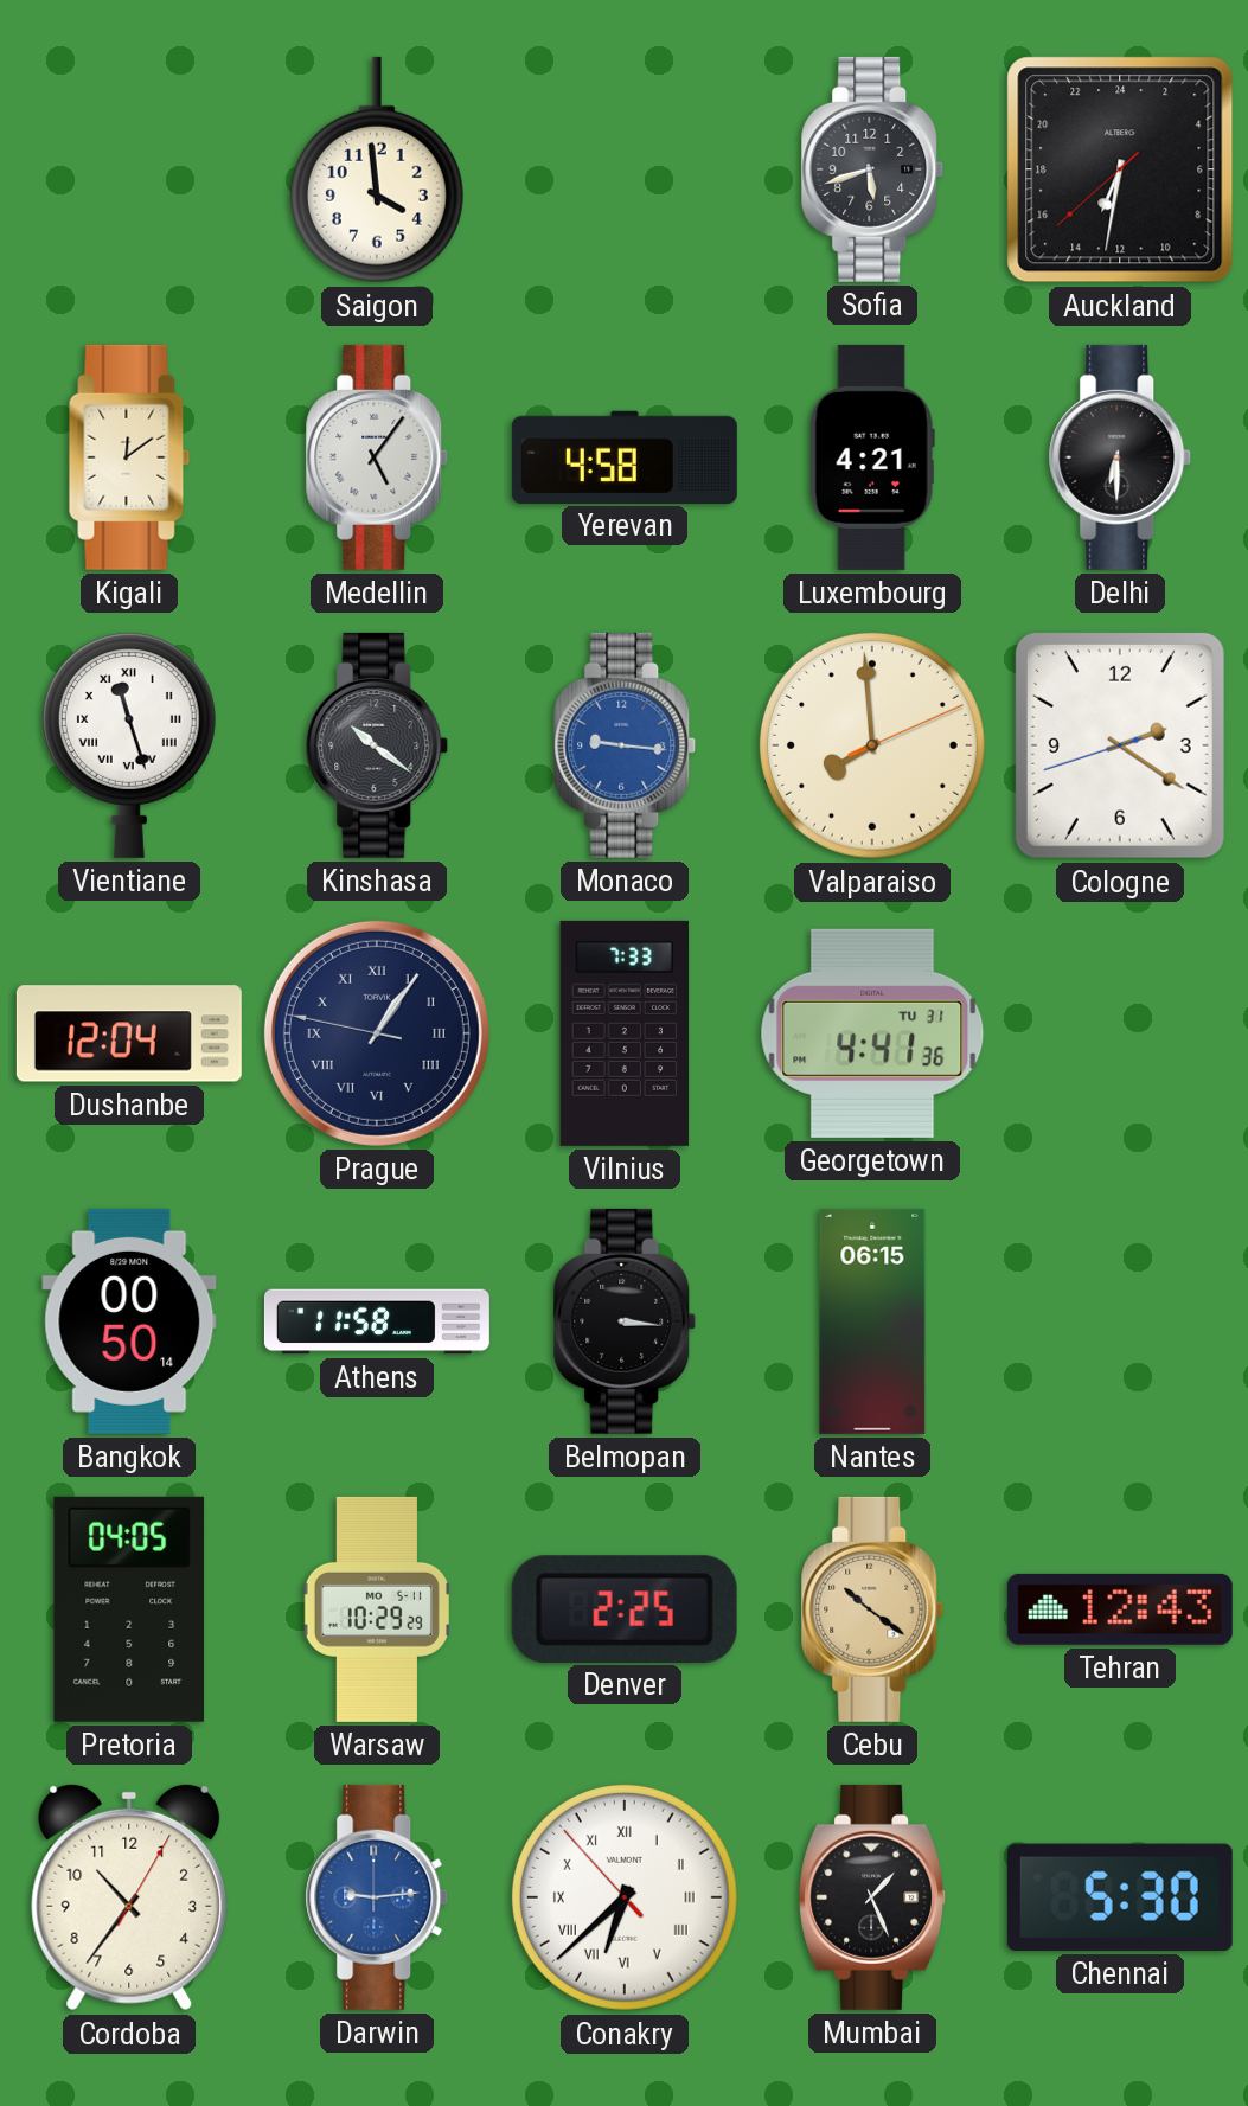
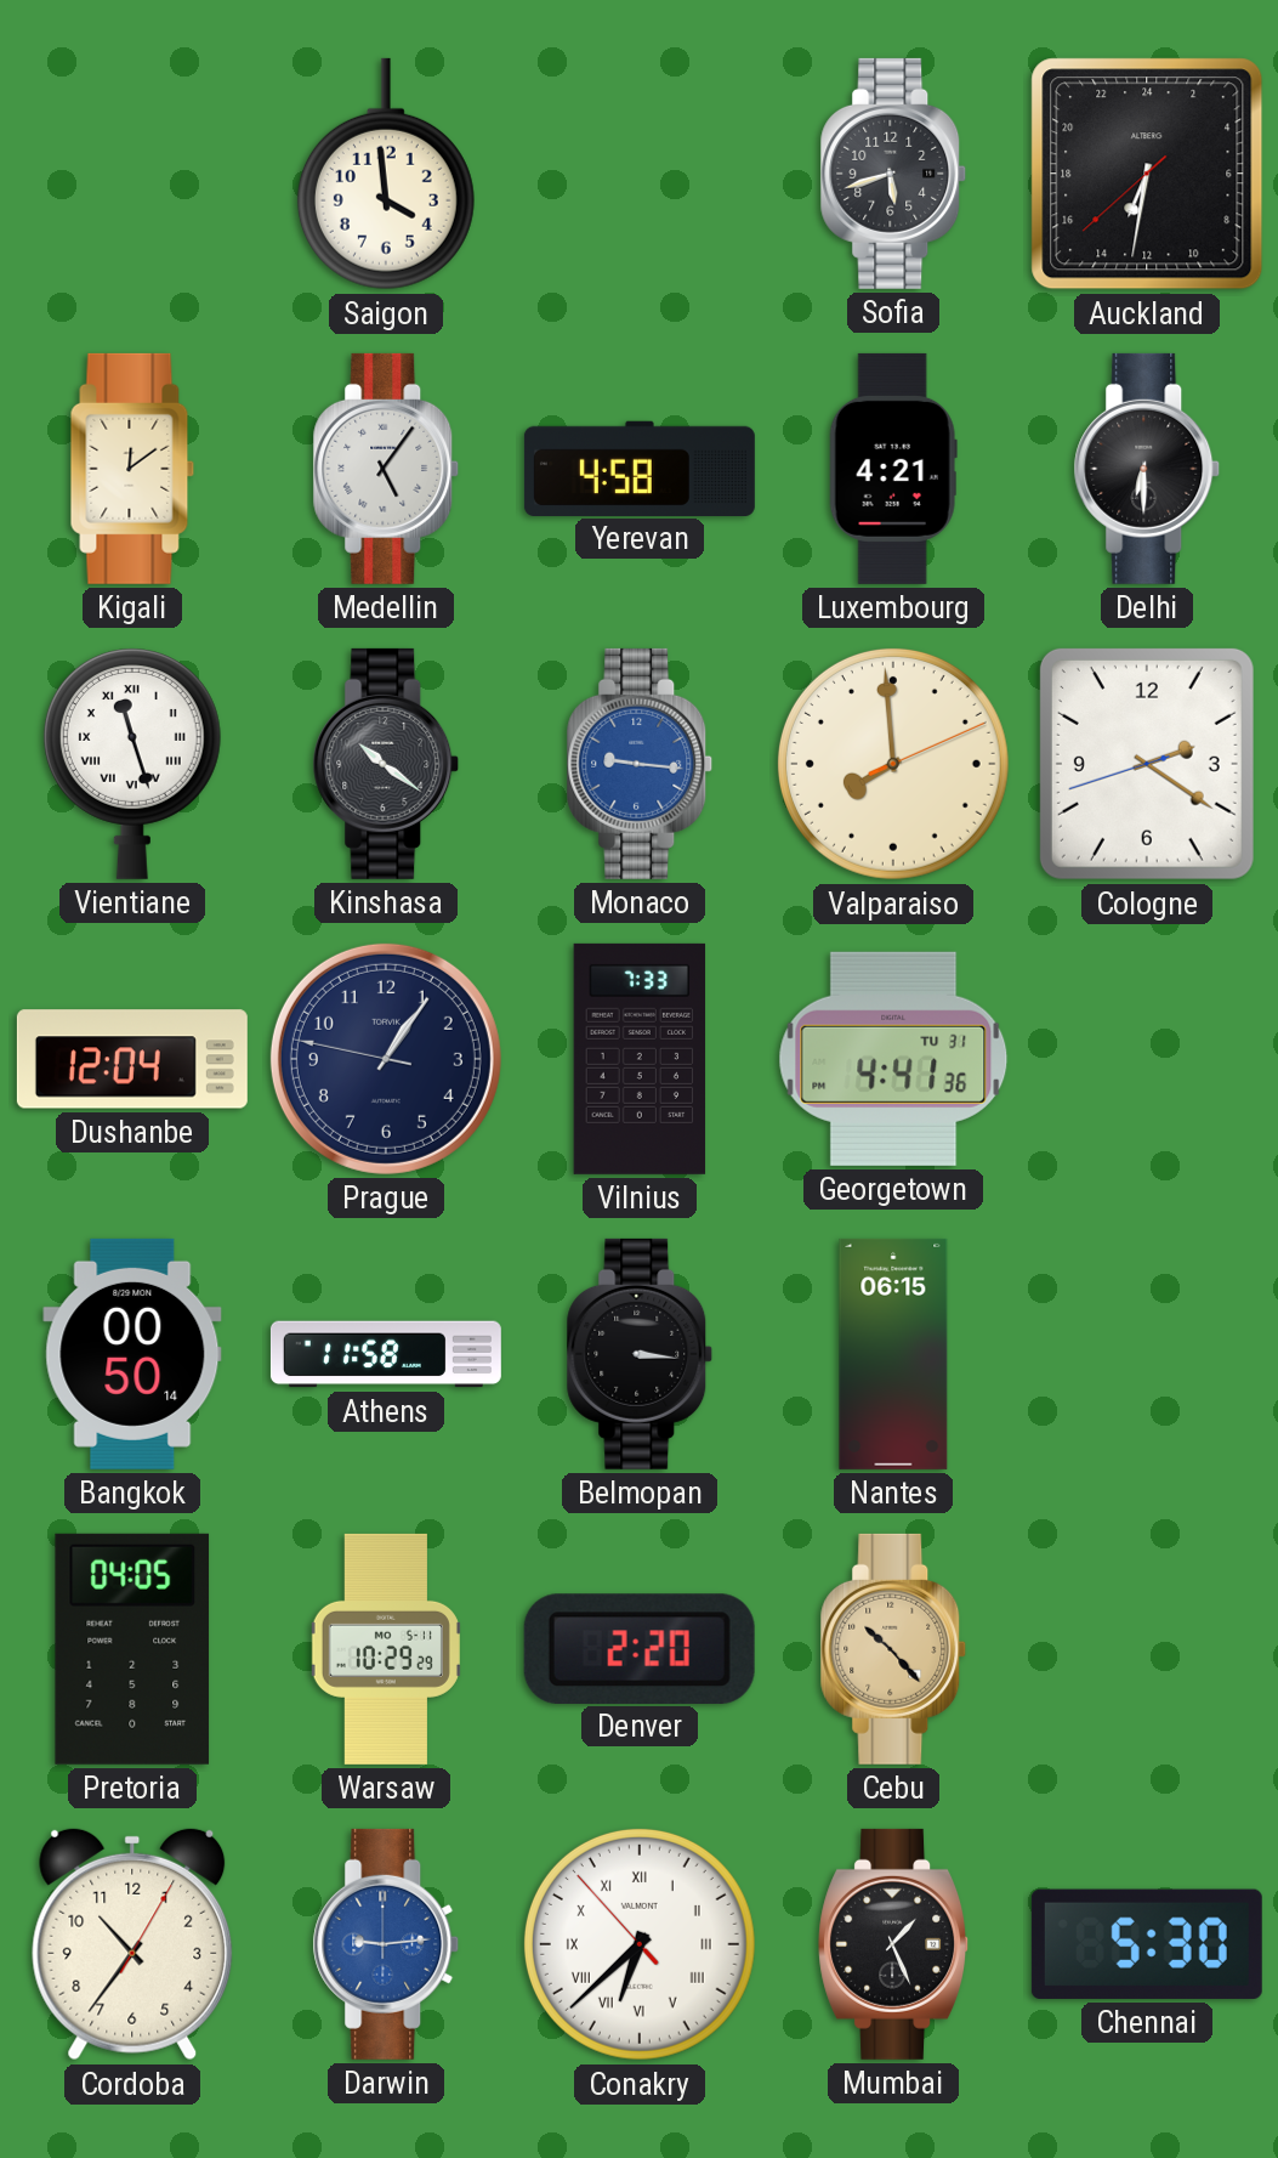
Prague numerals: Roman -> Arabic
Denver: 2:25 -> 2:20
Cebu: 10:21 -> 10:23
Tehran: 12:43 -> none
